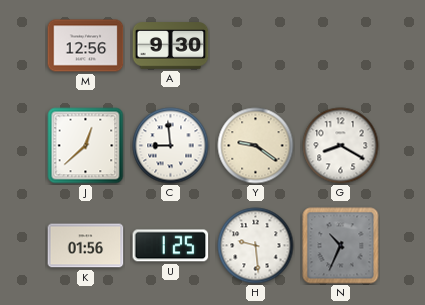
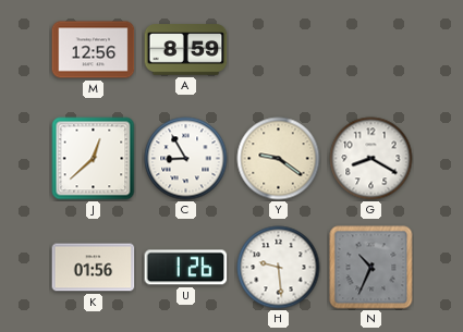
A: 9:30 -> 8:59
C: 8:59 -> 8:55
U: 1:25 -> 1:26
